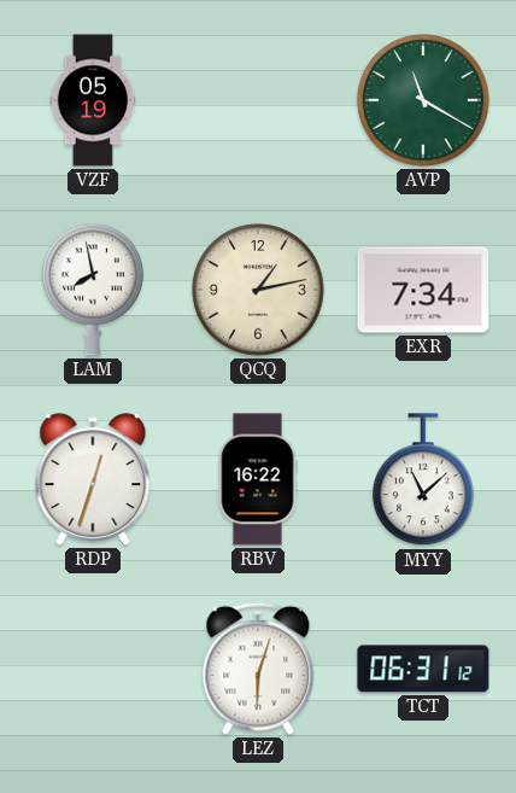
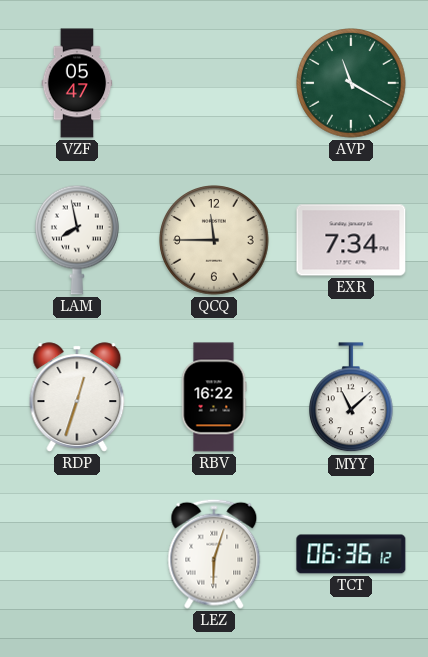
VZF: 05:19 -> 05:47
QCQ: 1:13 -> 11:45
TCT: 06:31 -> 06:36
